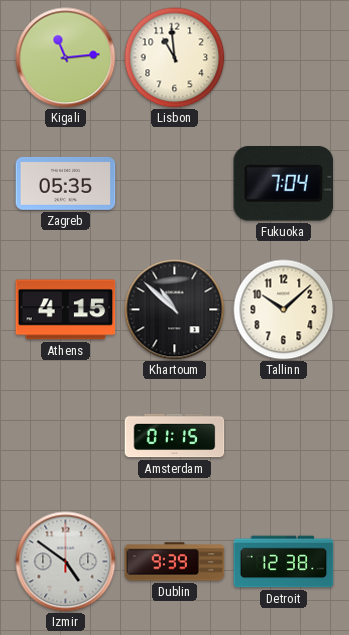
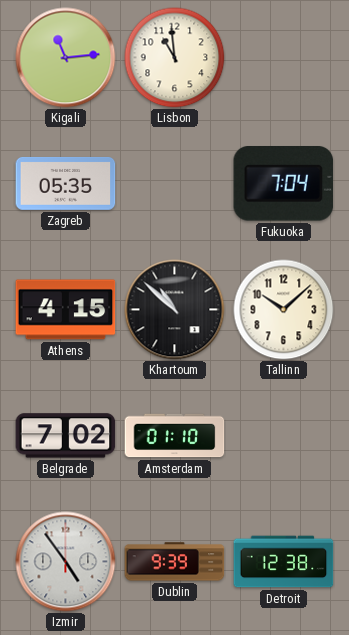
Belgrade: none -> 7:02
Amsterdam: 01:15 -> 01:10
Izmir: 4:51 -> 4:54
